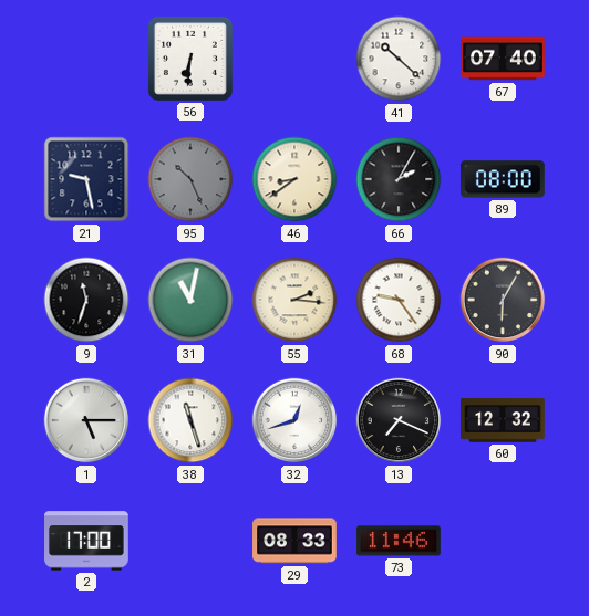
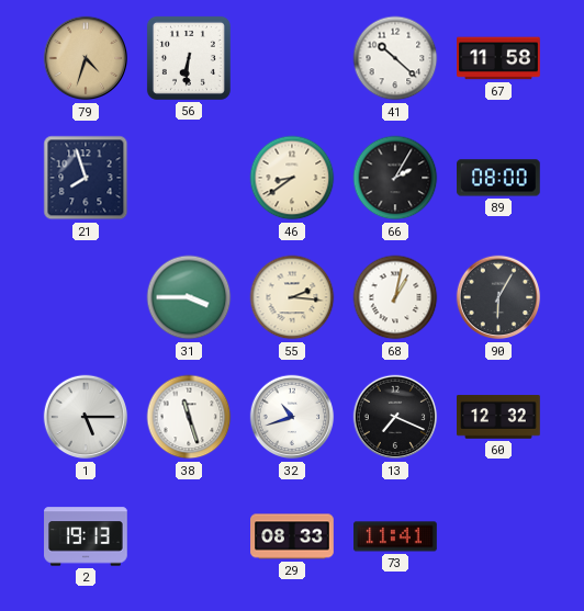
79: none -> 4:33
67: 07:40 -> 11:58
21: 9:28 -> 7:57
95: 10:26 -> none
9: 11:33 -> none
31: 11:02 -> 3:45
68: 9:24 -> 1:02
32: 12:42 -> 10:42
2: 17:00 -> 19:13
73: 11:46 -> 11:41
